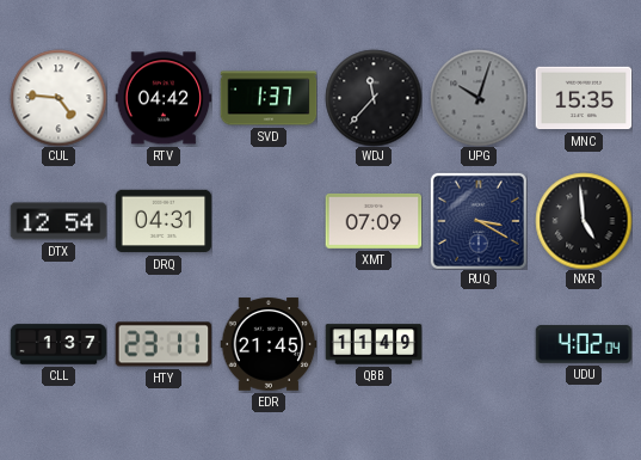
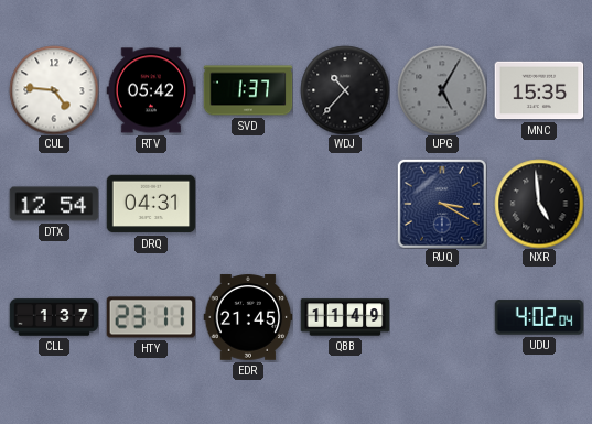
RTV: 04:42 -> 05:42
WDJ: 11:37 -> 10:37
UPG: 10:03 -> 5:05
XMT: 07:09 -> none
